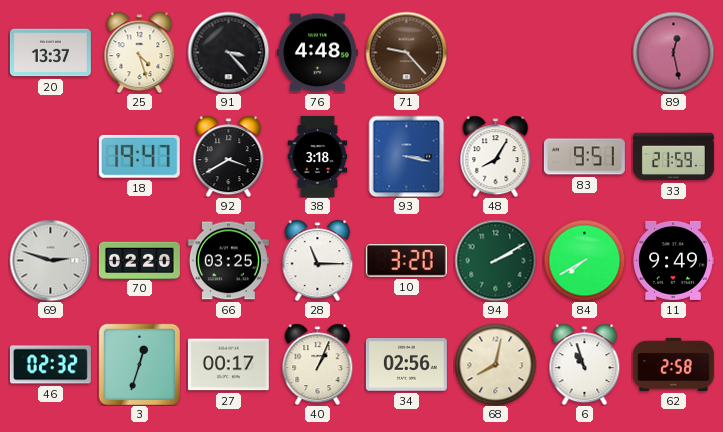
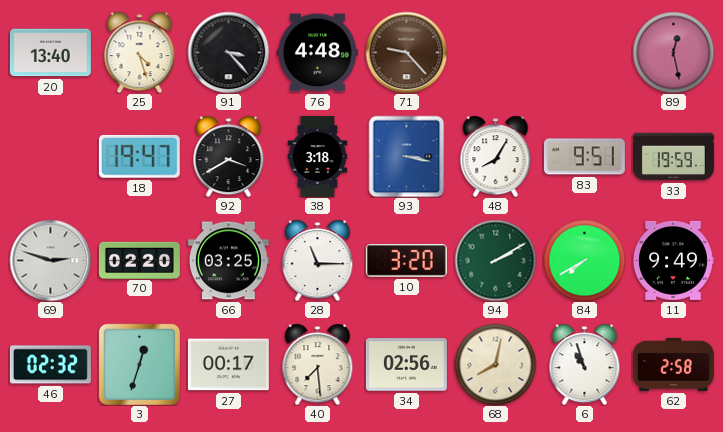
20: 13:37 -> 13:40
33: 21:59 -> 19:59
40: 1:04 -> 7:29
